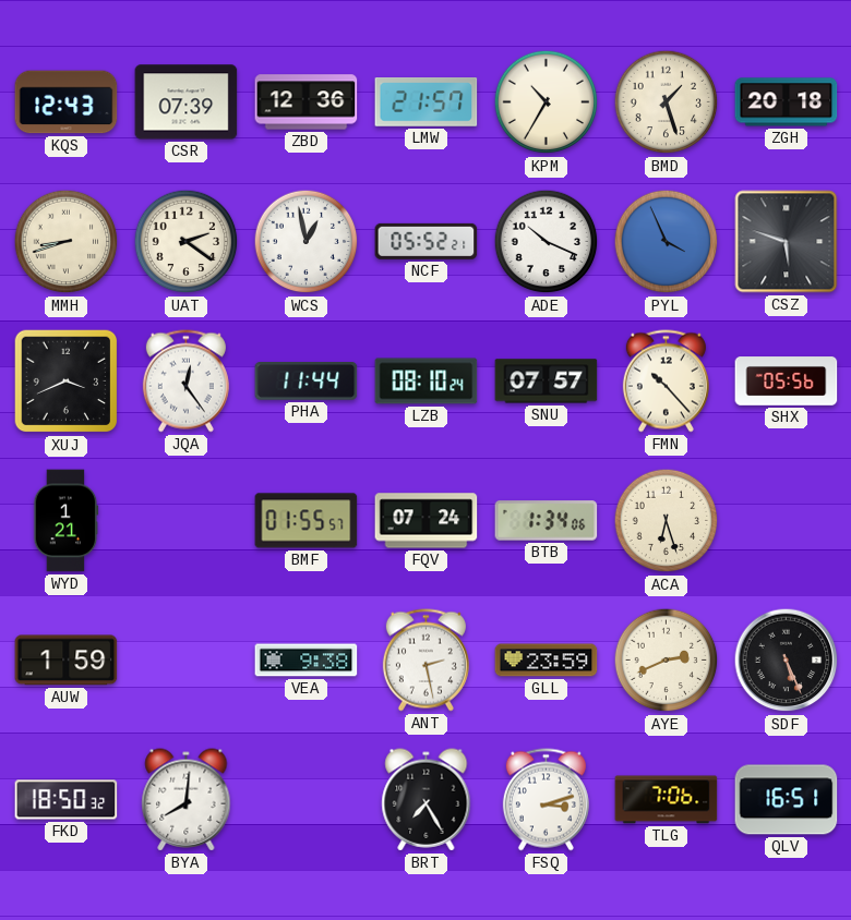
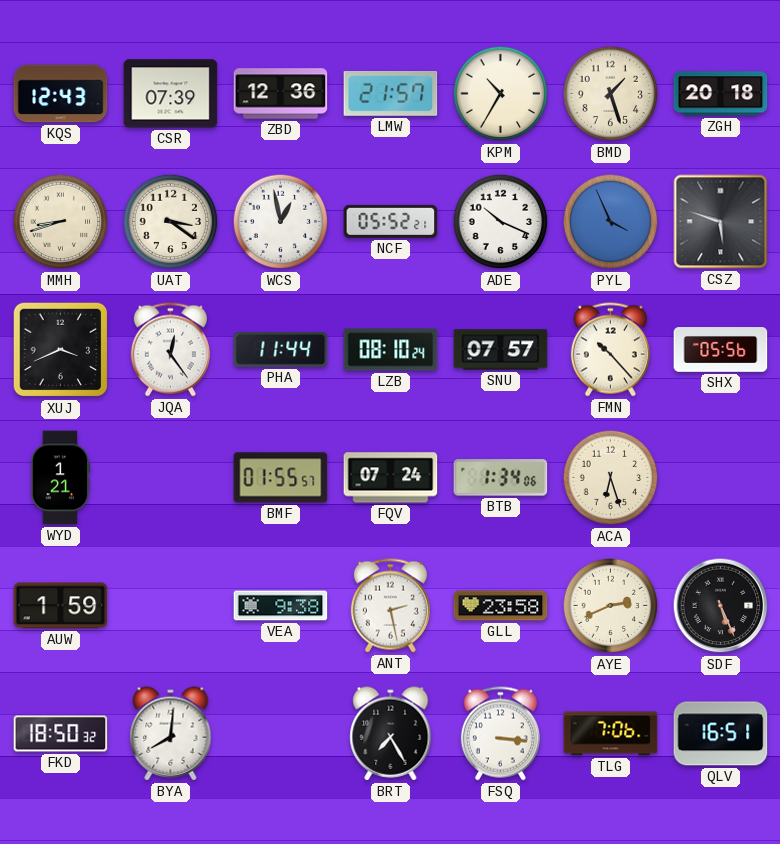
UAT: 2:21 -> 3:21
GLL: 23:59 -> 23:58
FSQ: 3:12 -> 3:16
